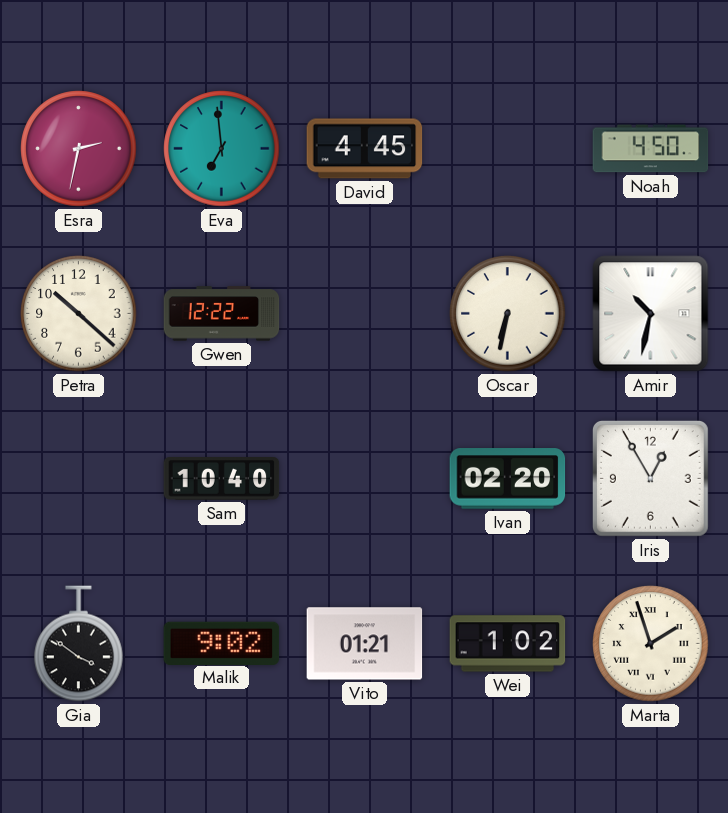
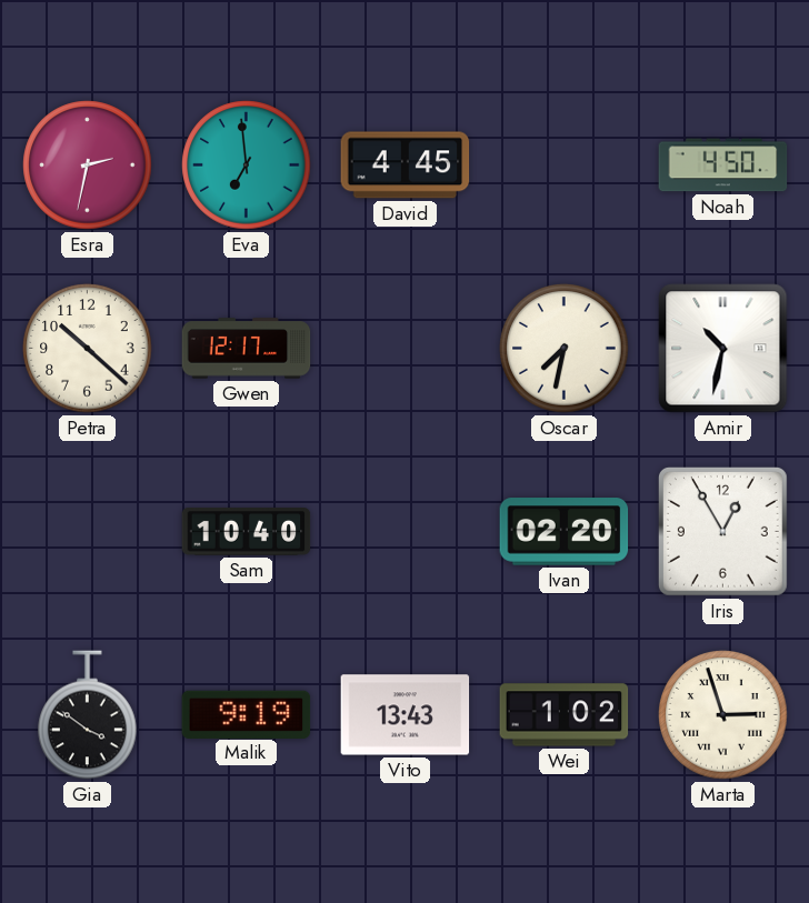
Gwen: 12:22 -> 12:17
Oscar: 6:32 -> 7:32
Malik: 9:02 -> 9:19
Vito: 01:21 -> 13:43
Marta: 1:57 -> 2:57
